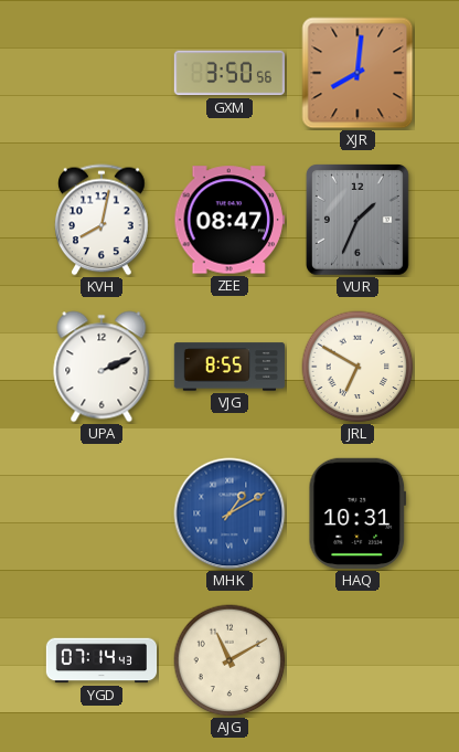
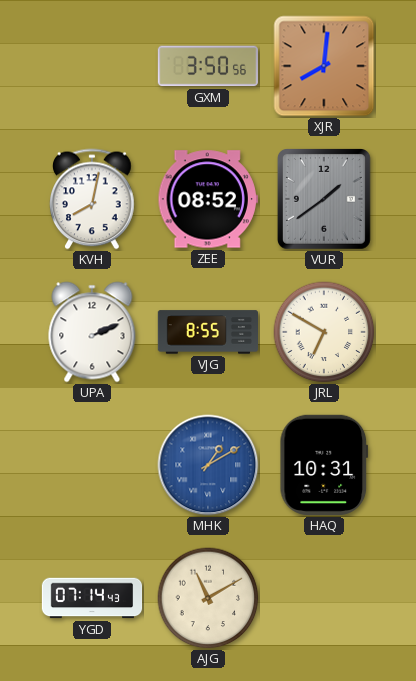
ZEE: 08:47 -> 08:52
VUR: 1:34 -> 1:39
